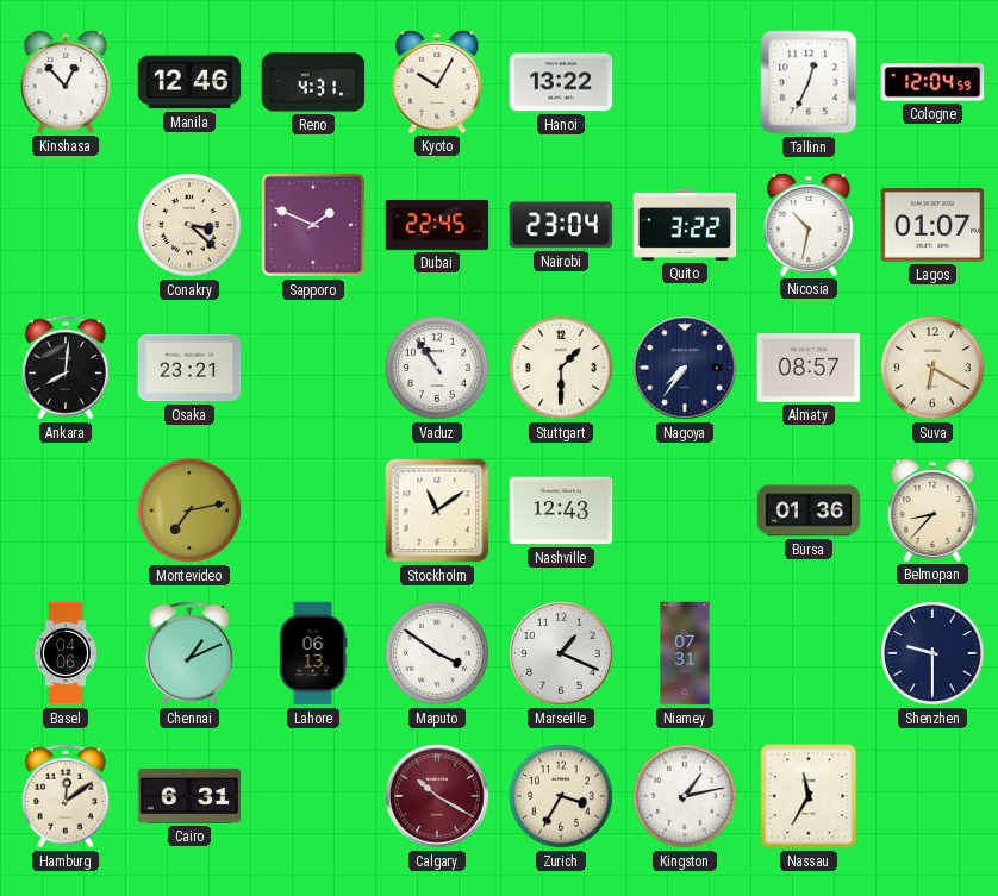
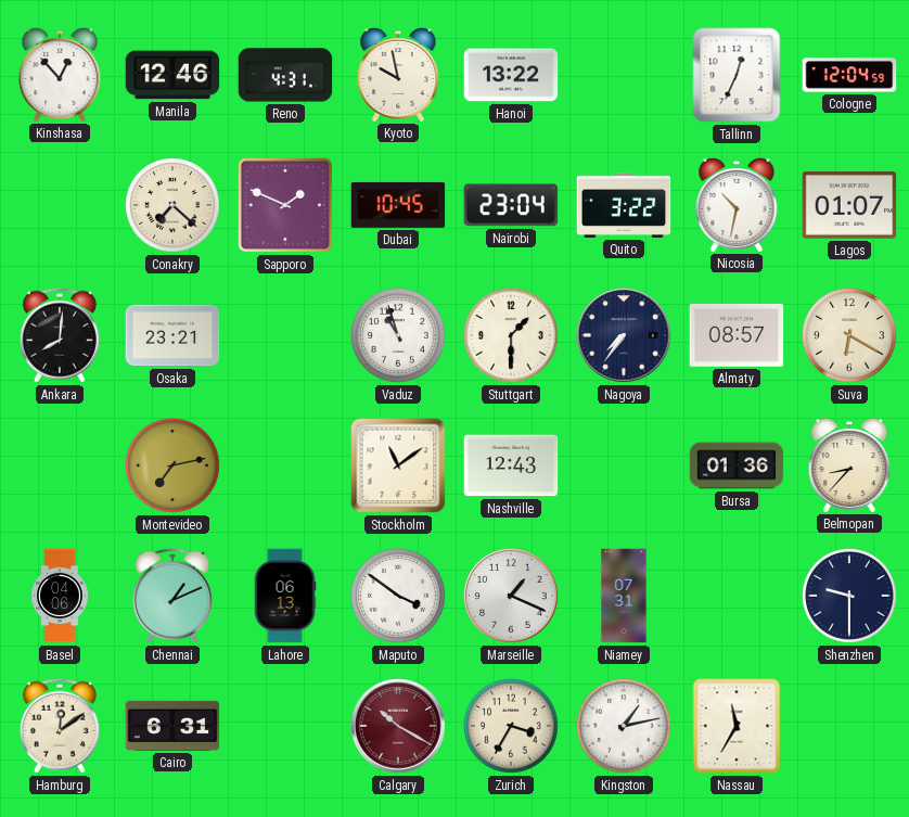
Kyoto: 10:05 -> 9:58
Conakry: 3:22 -> 7:22
Dubai: 22:45 -> 10:45
Vaduz: 10:54 -> 10:57
